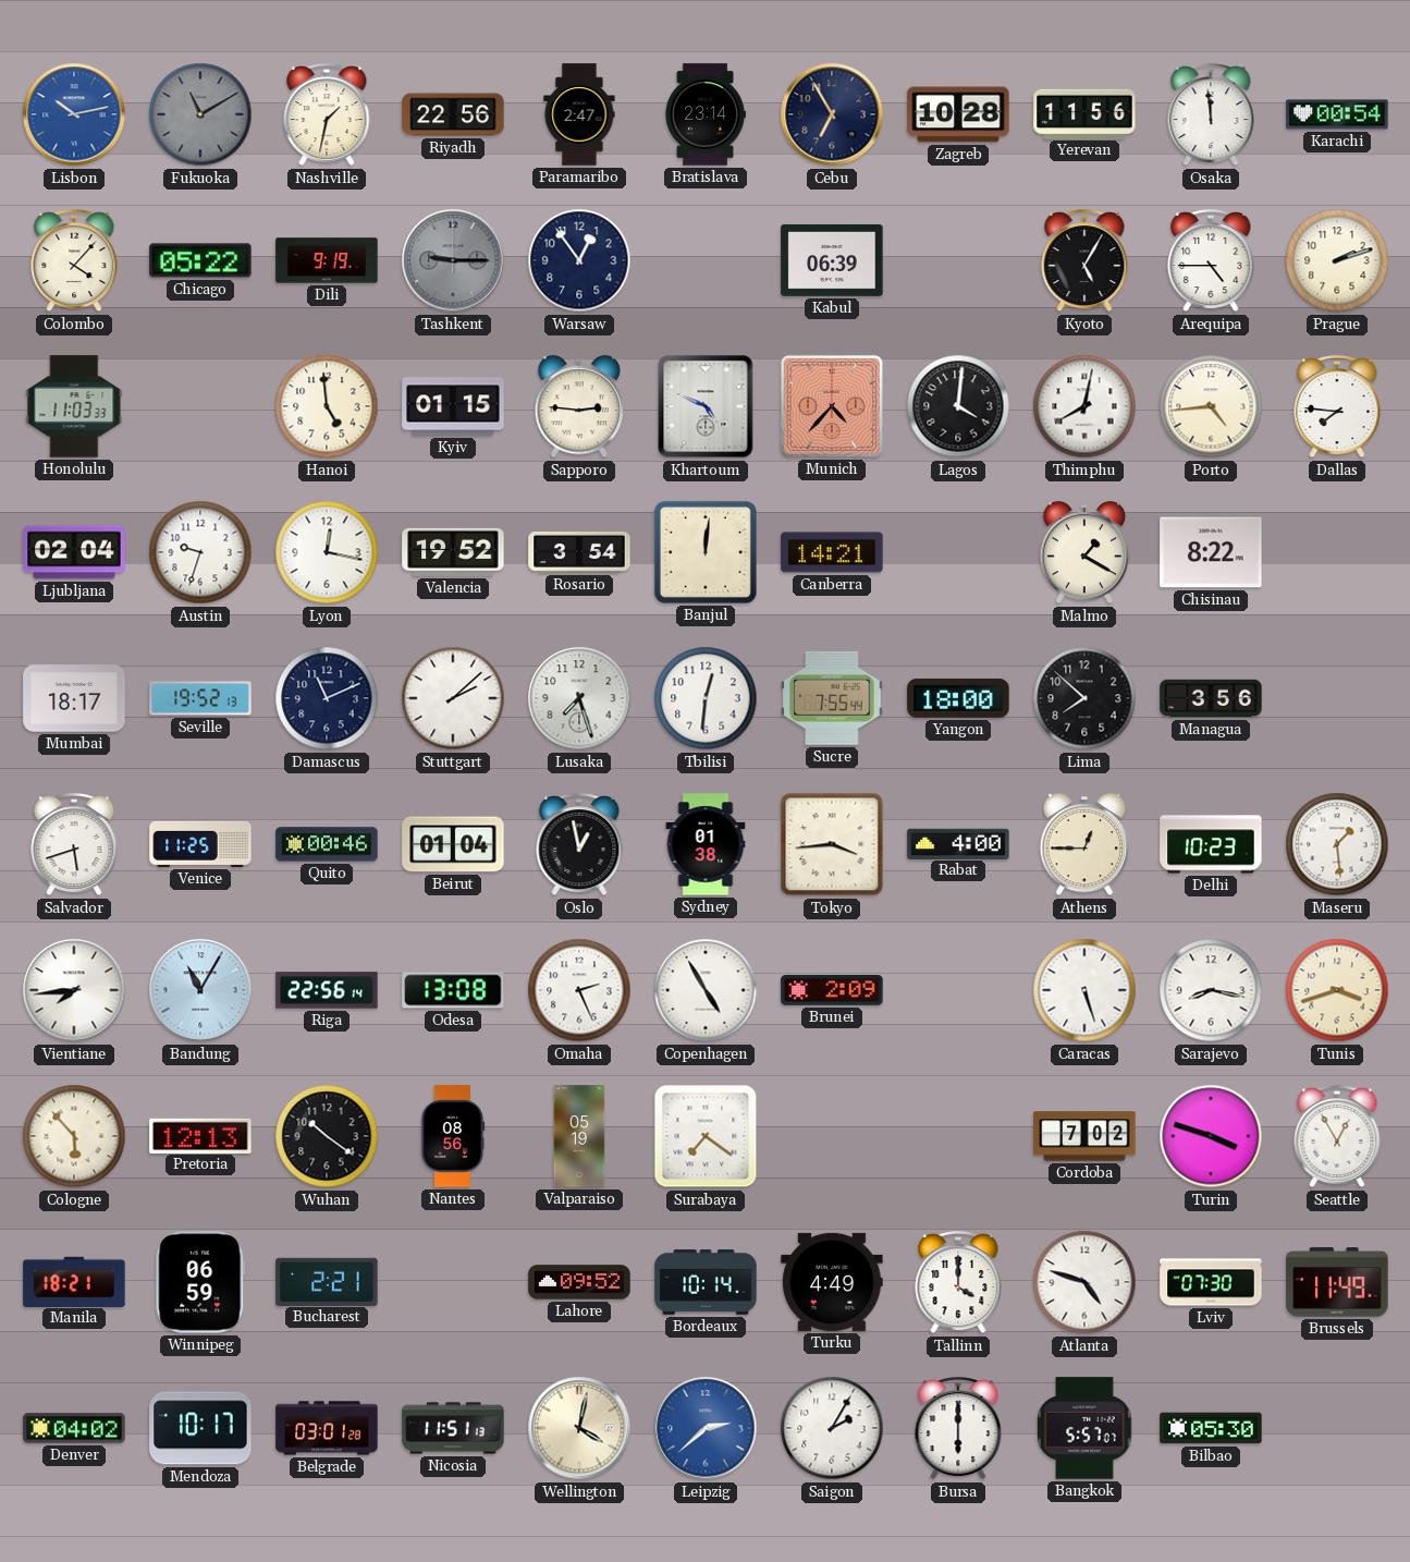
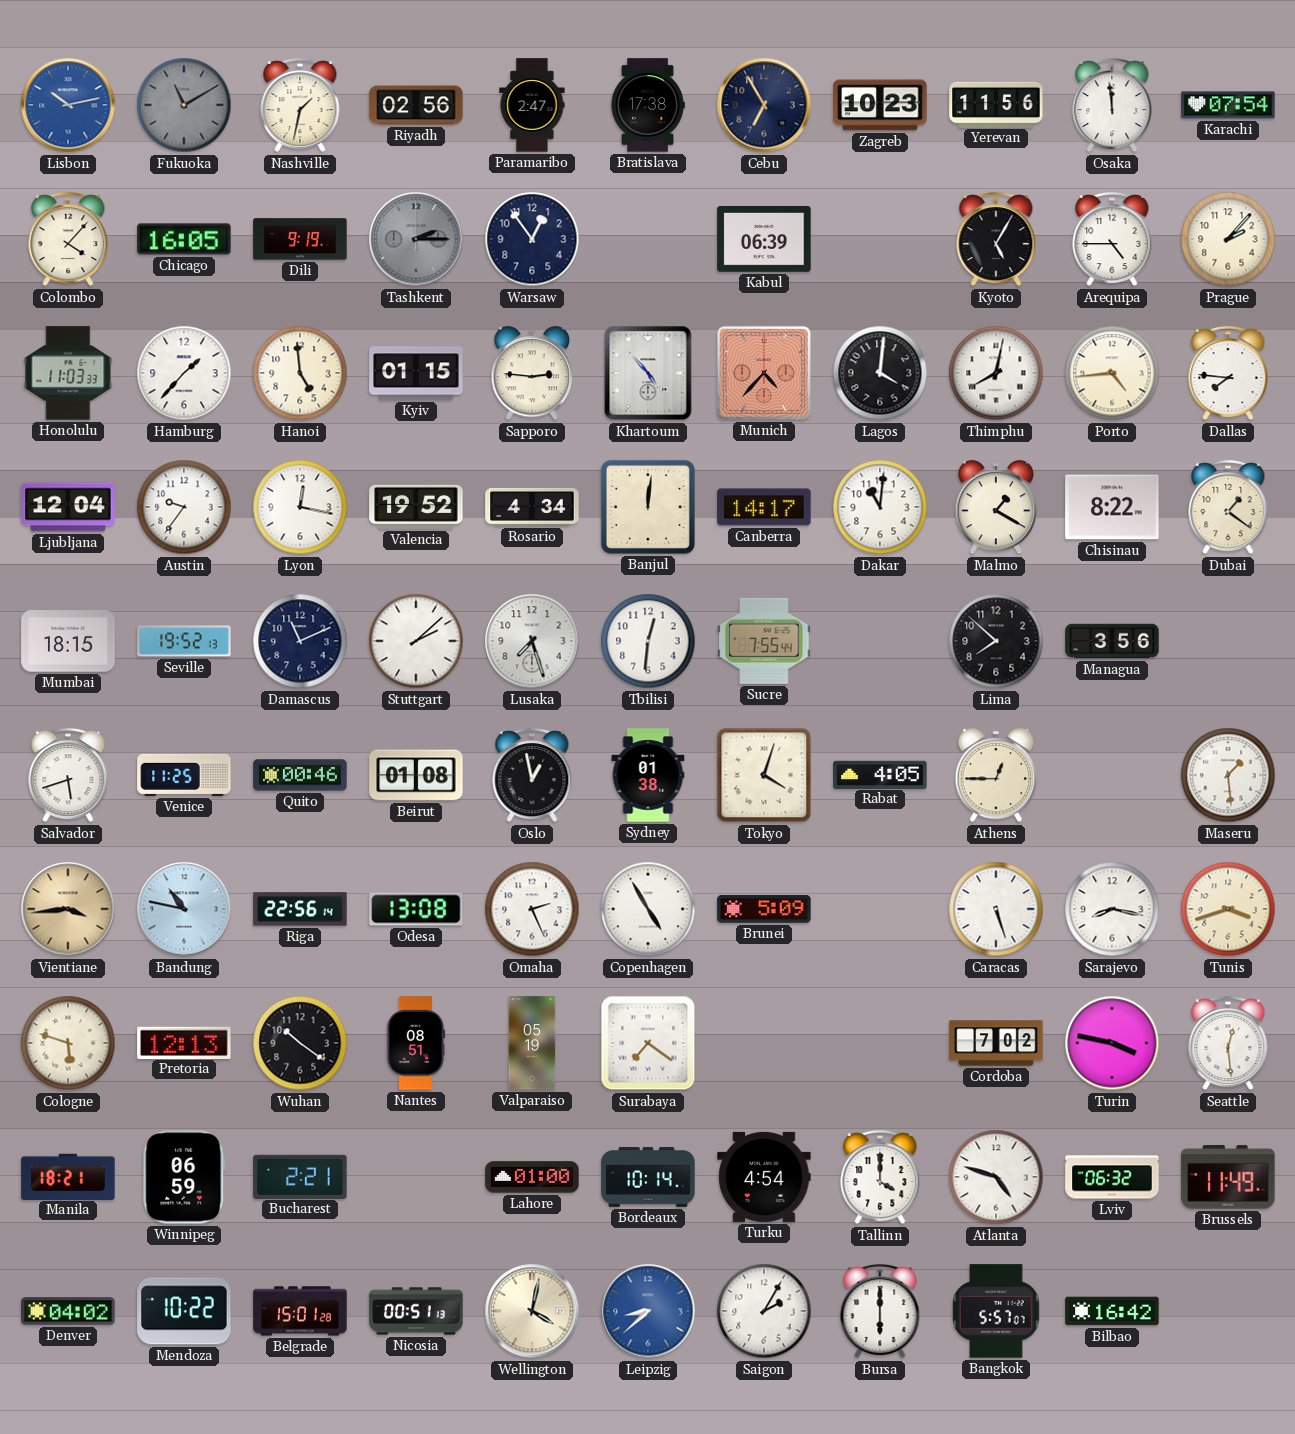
Riyadh: 22:56 -> 02:56
Bratislava: 23:14 -> 17:38
Zagreb: 10:28 -> 10:23
Karachi: 00:54 -> 07:54
Chicago: 05:22 -> 16:05
Tashkent: 9:15 -> 2:15
Prague: 2:12 -> 2:07
Hamburg: none -> 1:37
Khartoum: 4:49 -> 4:53
Ljubljana: 02:04 -> 12:04
Austin: 9:33 -> 9:36
Rosario: 3:54 -> 4:34
Canberra: 14:21 -> 14:17
Dakar: none -> 11:01
Dubai: none -> 1:21
Mumbai: 18:17 -> 18:15
Yangon: 18:00 -> none
Beirut: 01:04 -> 01:08
Tokyo: 3:44 -> 4:03
Rabat: 4:00 -> 4:05
Delhi: 10:23 -> none
Vientiane: 7:44 -> 3:44
Vientiane dial: white -> champagne
Bandung: 11:05 -> 10:47
Brunei: 2:09 -> 5:09
Cologne: 5:53 -> 5:48
Nantes: 08:56 -> 08:51
Turin: 3:48 -> 3:47
Seattle: 12:55 -> 12:29
Lahore: 09:52 -> 01:00
Turku: 4:49 -> 4:54
Lviv: 07:30 -> 06:32
Mendoza: 10:17 -> 10:22
Belgrade: 03:01 -> 15:01
Nicosia: 11:51 -> 00:51
Leipzig: 2:38 -> 8:38
Bilbao: 05:30 -> 16:42
